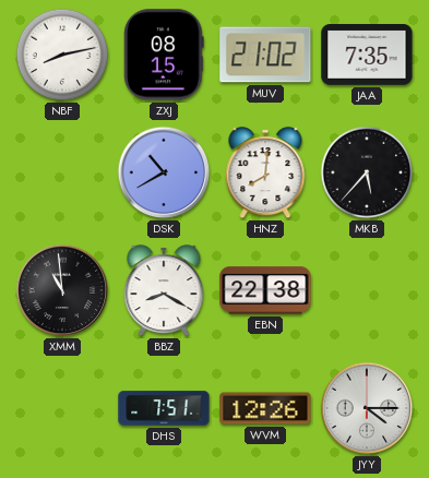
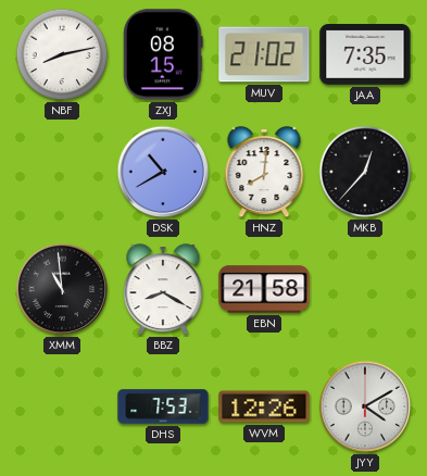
MKB: 5:37 -> 12:37
EBN: 22:38 -> 21:58
DHS: 7:51 -> 7:53
JYY: 4:15 -> 4:10
